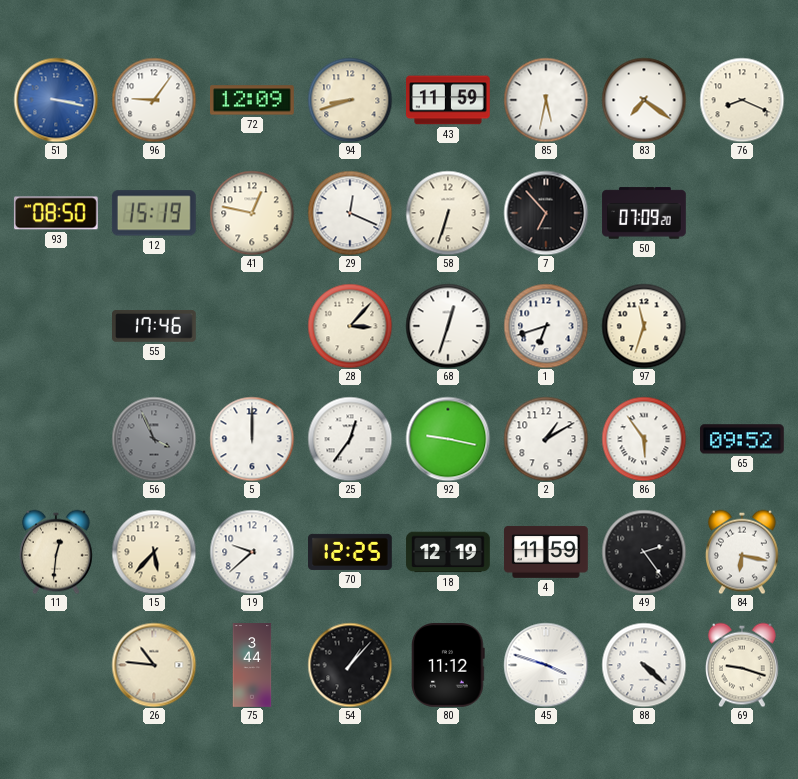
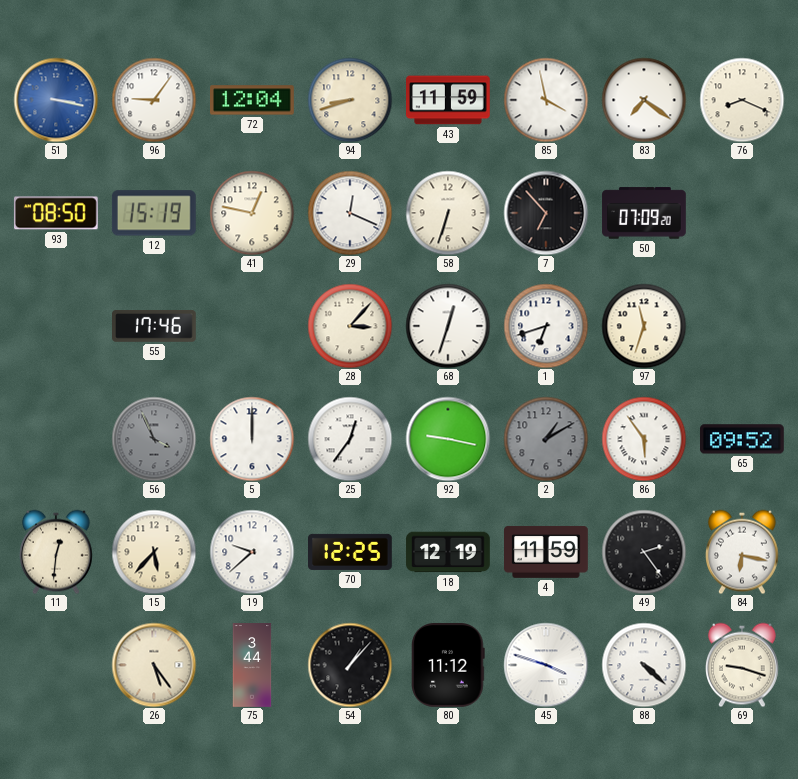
72: 12:09 -> 12:04
85: 5:32 -> 3:58
2 dial: white -> grey
26: 10:46 -> 5:24
